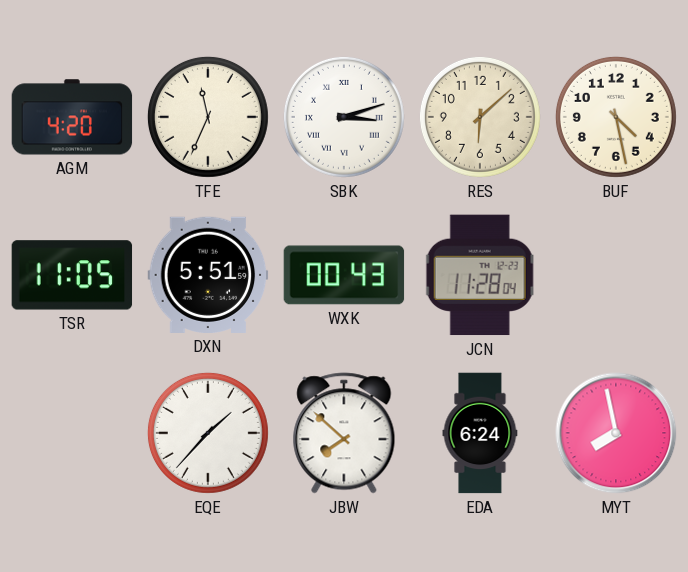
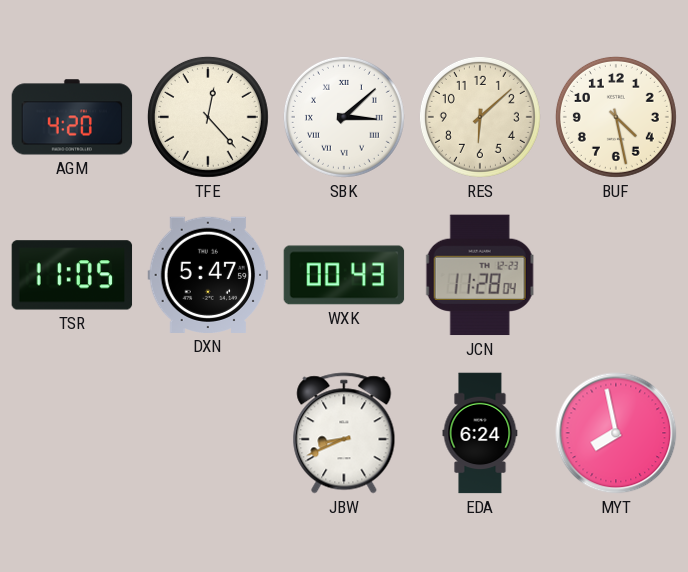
TFE: 11:34 -> 12:23
SBK: 3:12 -> 3:08
DXN: 5:51 -> 5:47
EQE: 1:37 -> none
JBW: 7:52 -> 8:41
